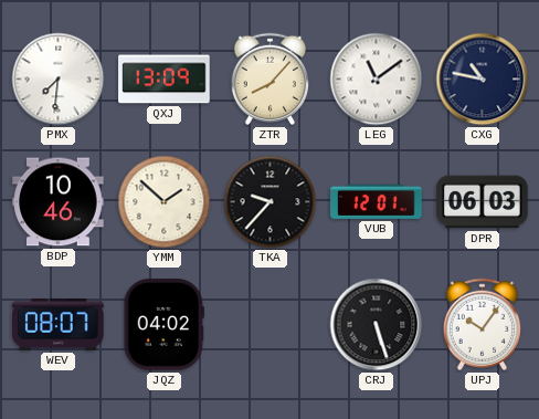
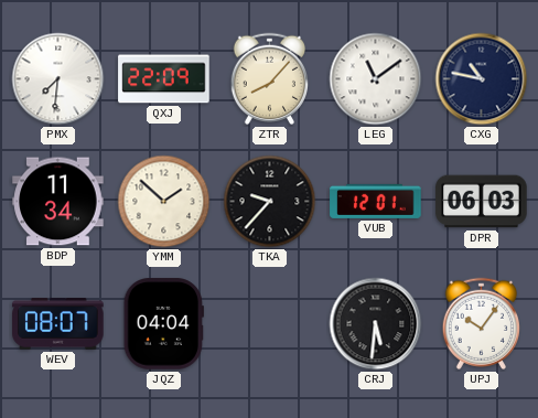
QXJ: 13:09 -> 22:09
BDP: 10:46 -> 11:34
JQZ: 04:02 -> 04:04
CRJ: 5:27 -> 5:31
